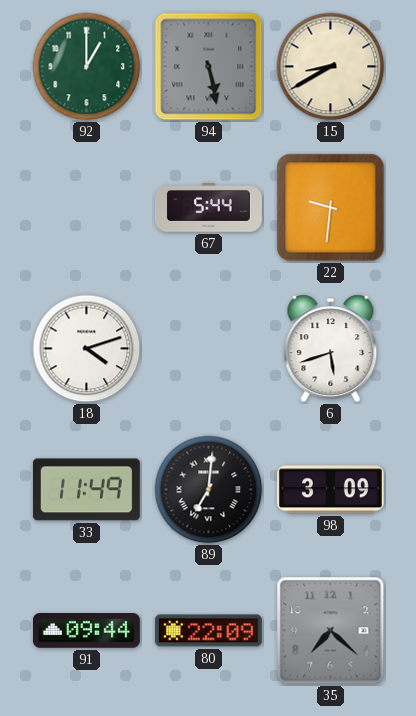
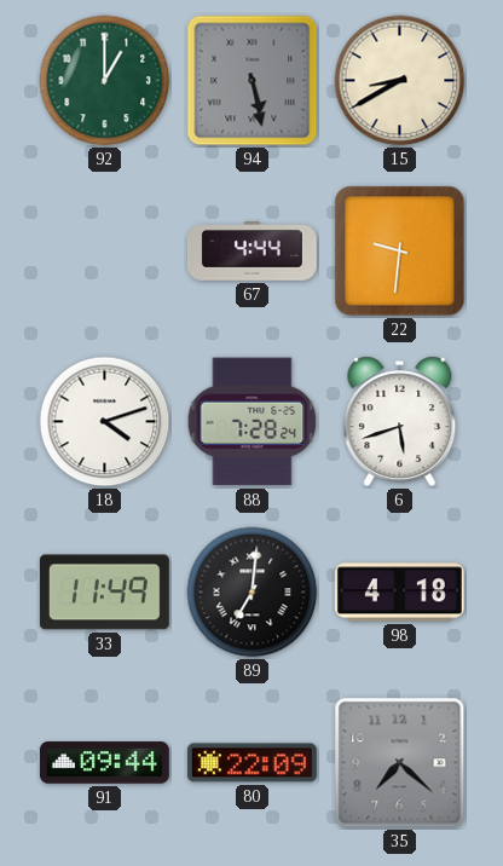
67: 5:44 -> 4:44
88: none -> 7:28
98: 3:09 -> 4:18
